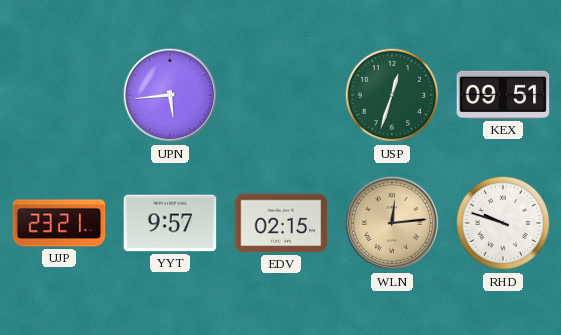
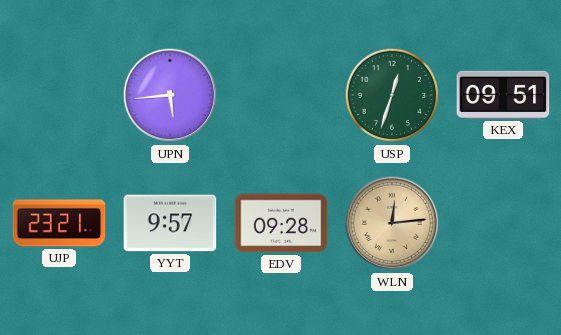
EDV: 02:15 -> 09:28
RHD: 9:48 -> none
